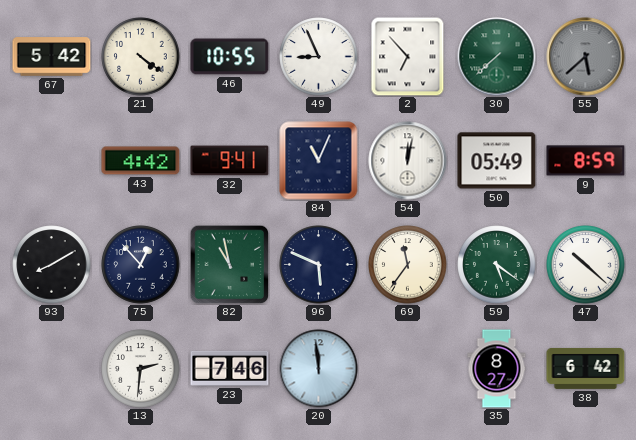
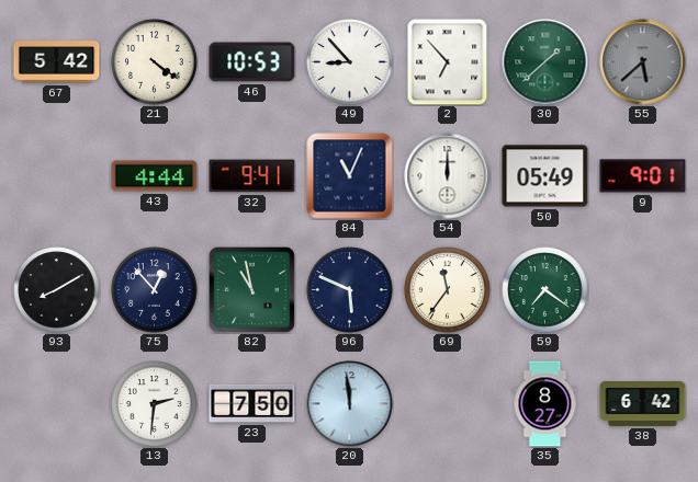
46: 10:55 -> 10:53
49: 8:56 -> 8:53
30: 7:38 -> 1:38
43: 4:42 -> 4:44
54: 12:02 -> 12:00
9: 8:59 -> 9:01
59: 5:21 -> 7:21
47: 10:22 -> none
23: 7:46 -> 7:50
